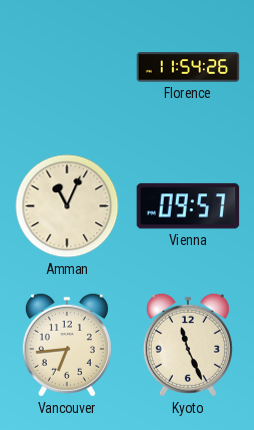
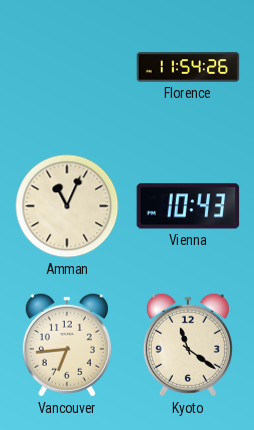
Vienna: 09:57 -> 10:43
Kyoto: 11:26 -> 11:21
